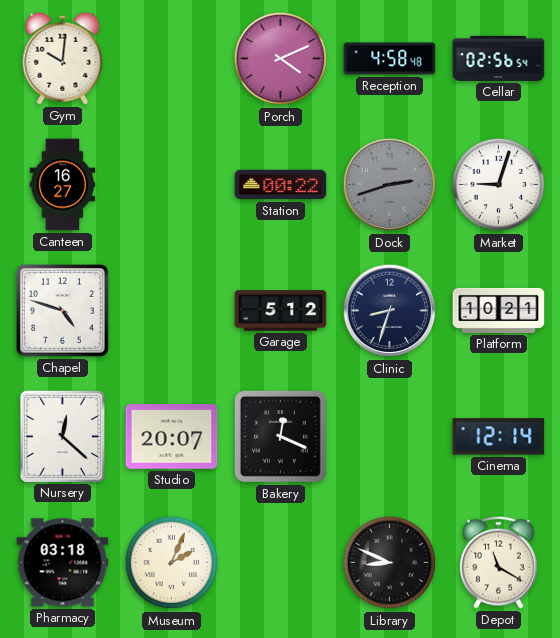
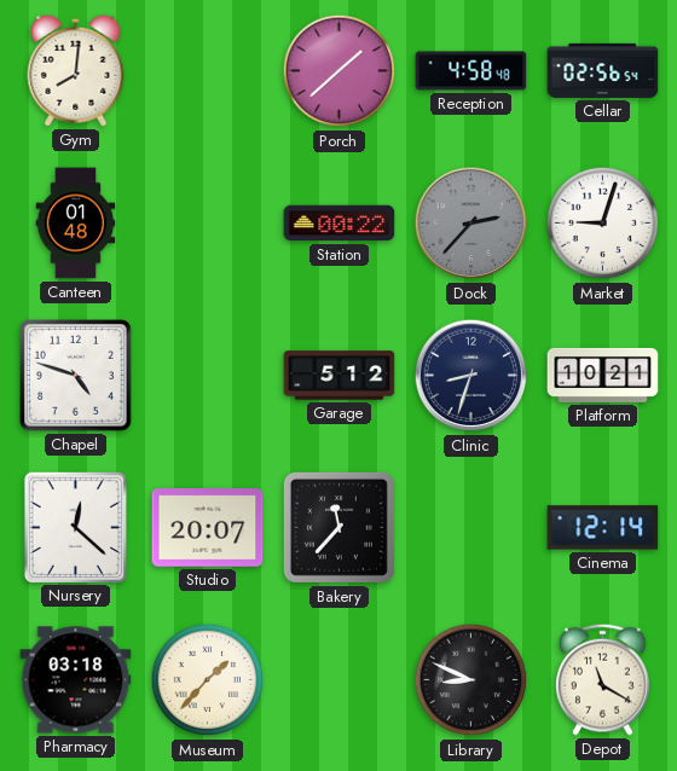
Gym: 10:01 -> 8:01
Porch: 4:11 -> 1:38
Canteen: 16:27 -> 01:48
Dock: 2:42 -> 2:37
Bakery: 12:19 -> 11:37
Museum: 2:04 -> 1:37
